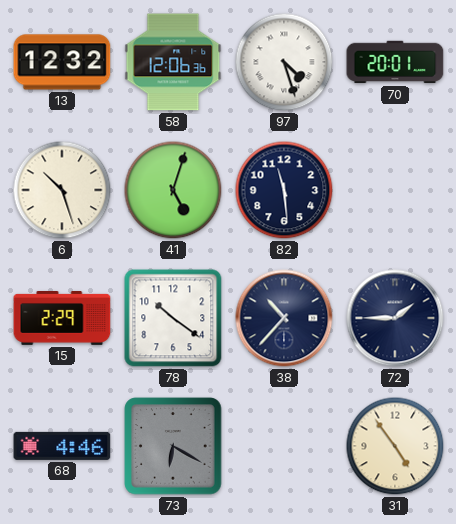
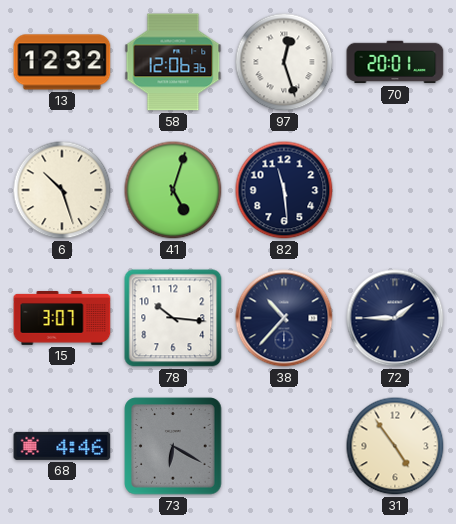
97: 4:27 -> 12:27
15: 2:29 -> 3:07
78: 10:21 -> 10:16
